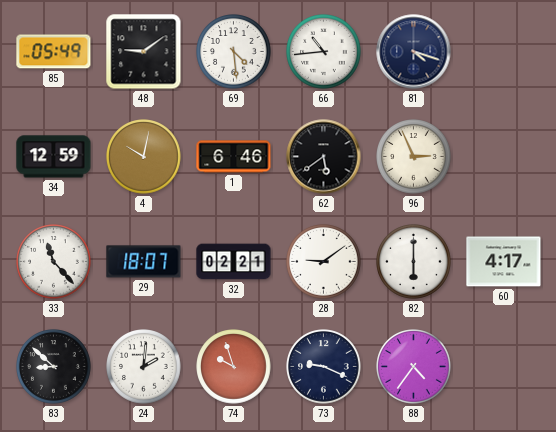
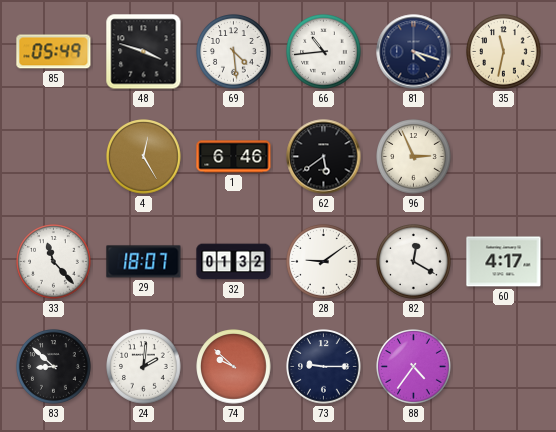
48: 9:09 -> 3:48
35: none -> 11:32
34: 12:59 -> none
4: 10:02 -> 12:25
32: 02:21 -> 01:32
82: 6:00 -> 12:20
74: 9:57 -> 9:52
73: 9:19 -> 9:15
